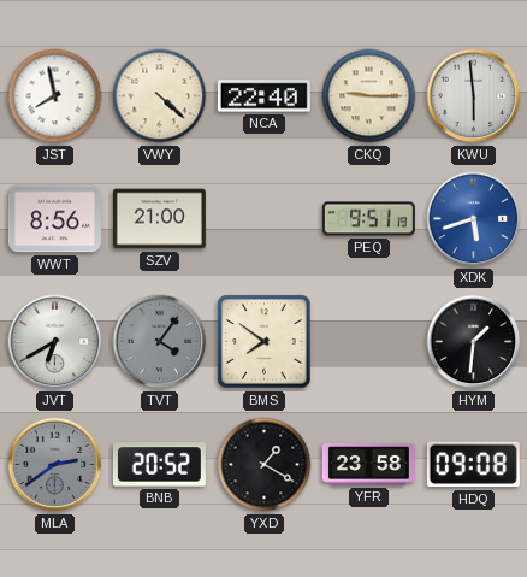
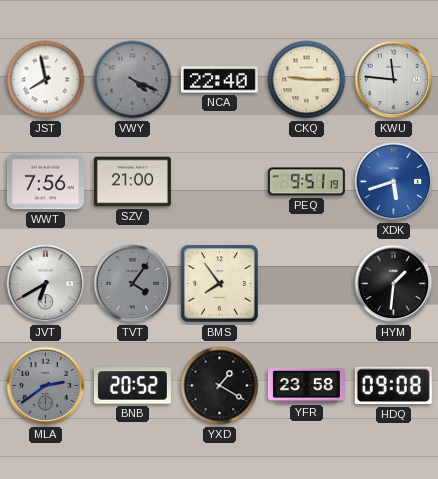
VWY: 4:22 -> 4:19
VWY dial: cream -> grey
KWU: 5:59 -> 11:46
WWT: 8:56 -> 7:56
BMS: 7:51 -> 7:54
